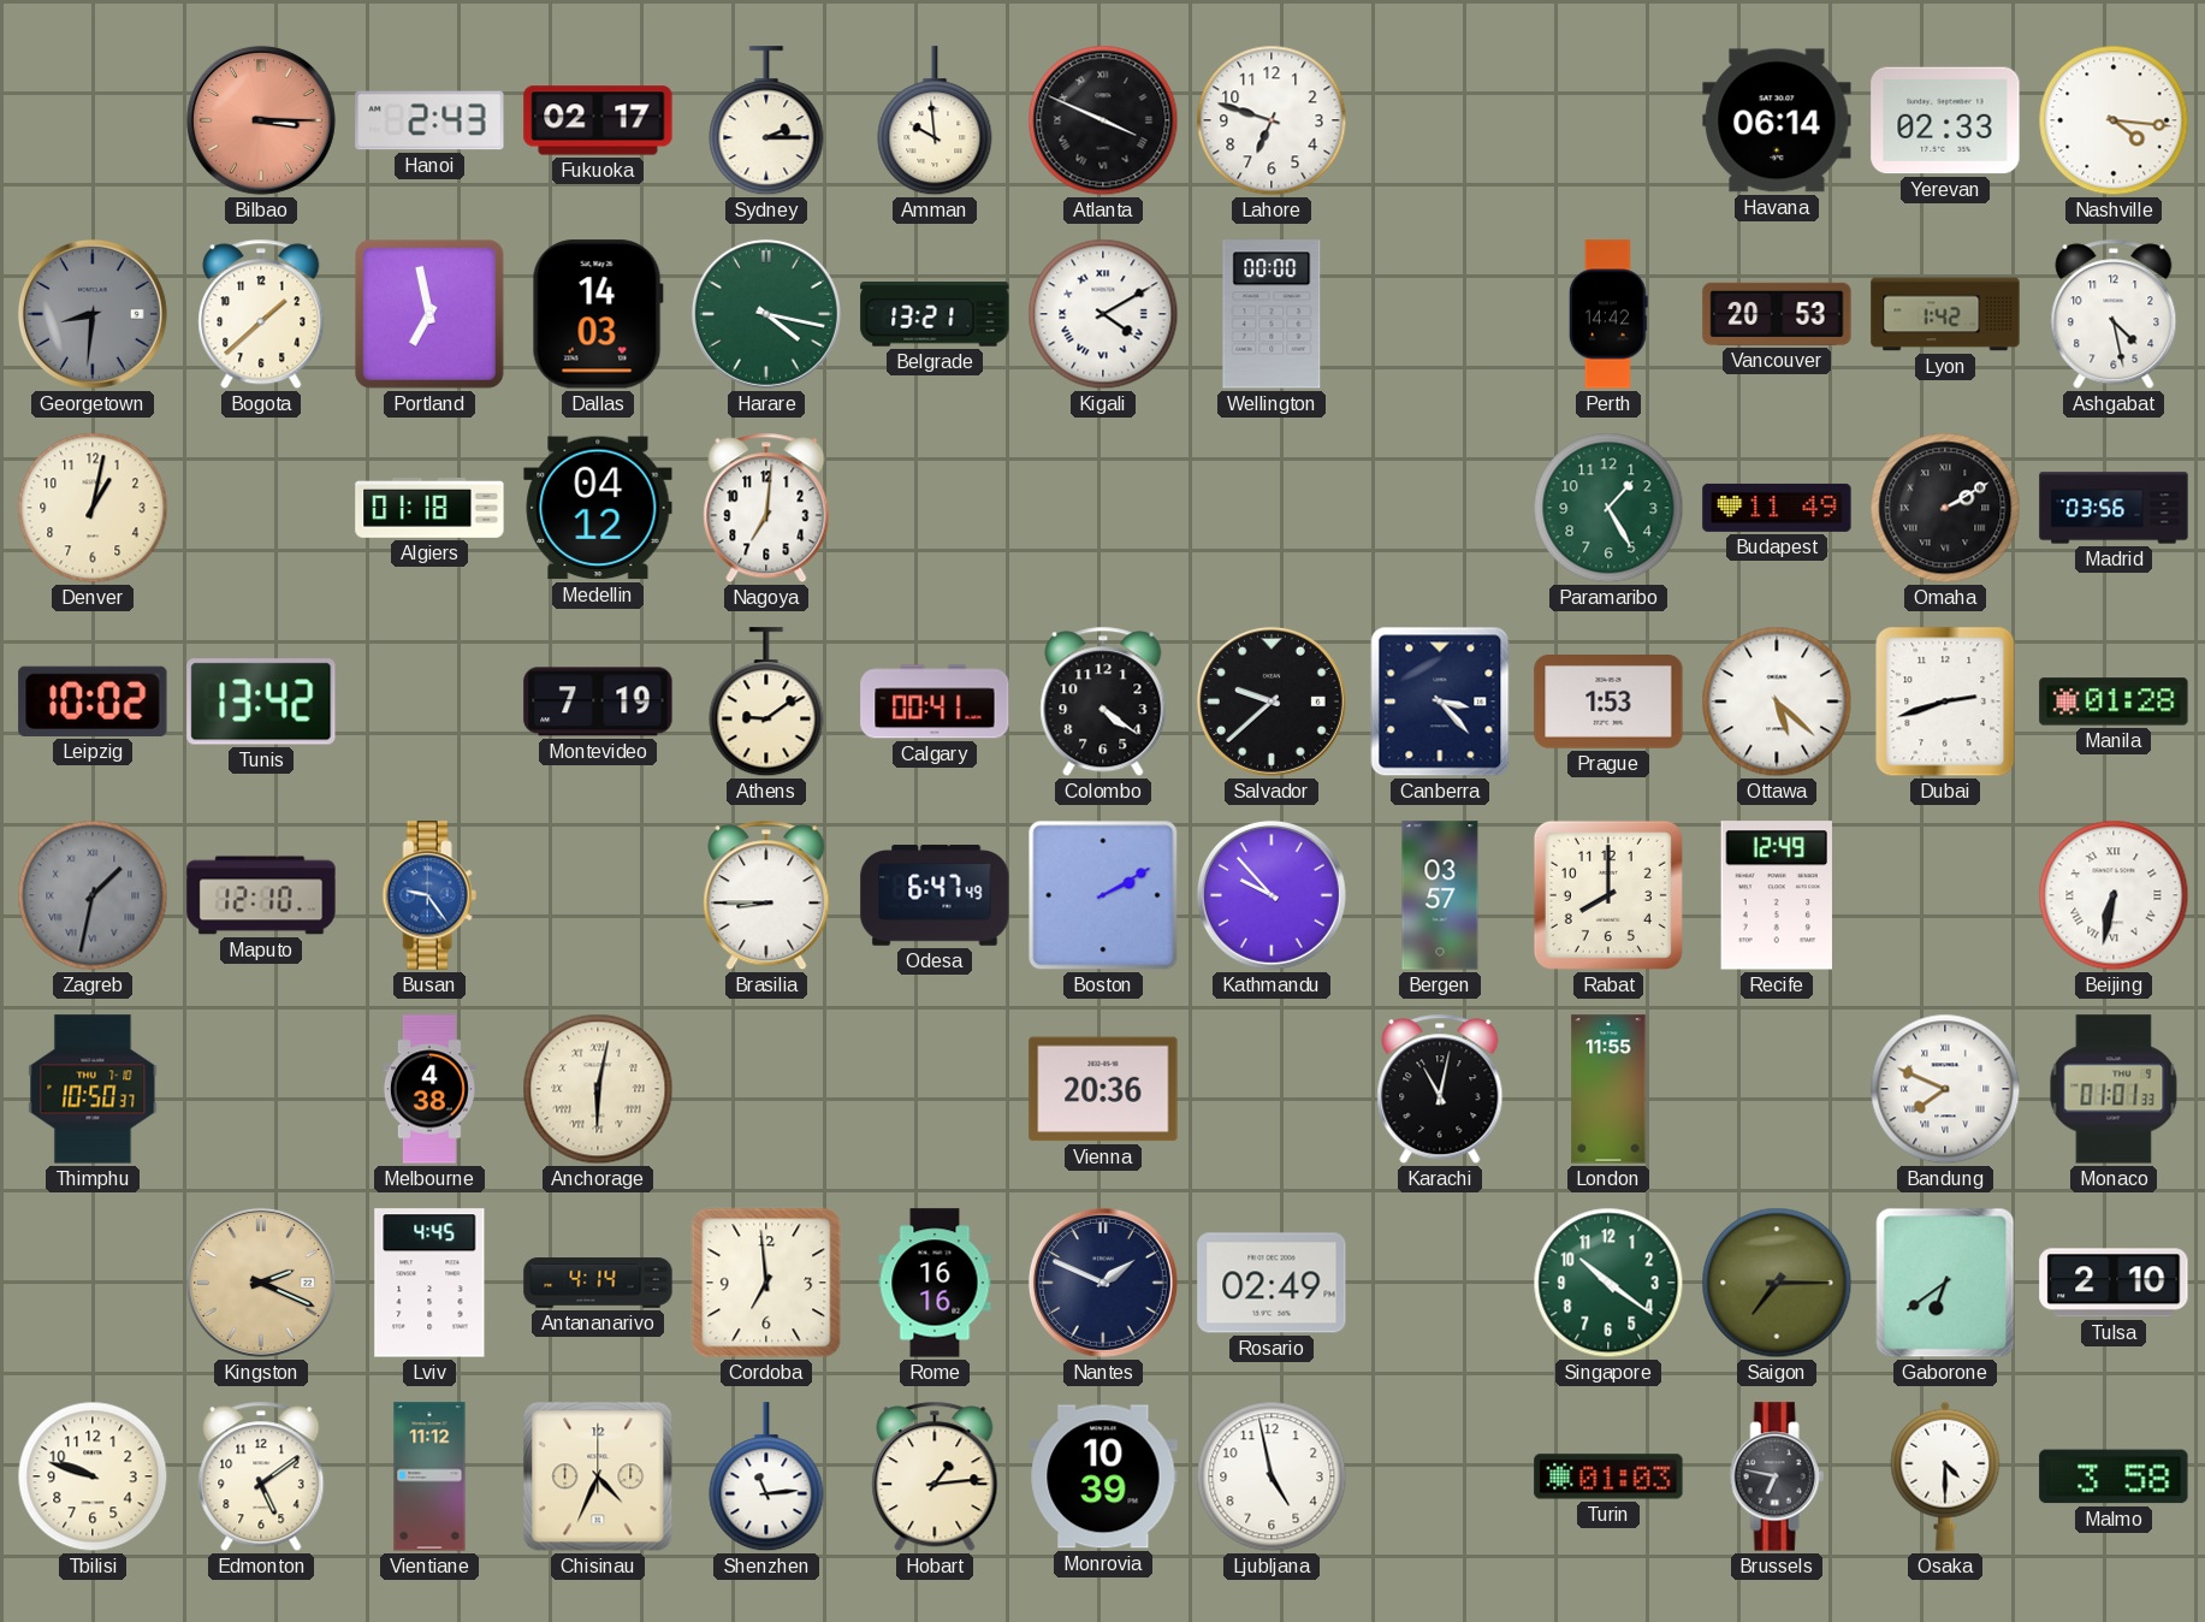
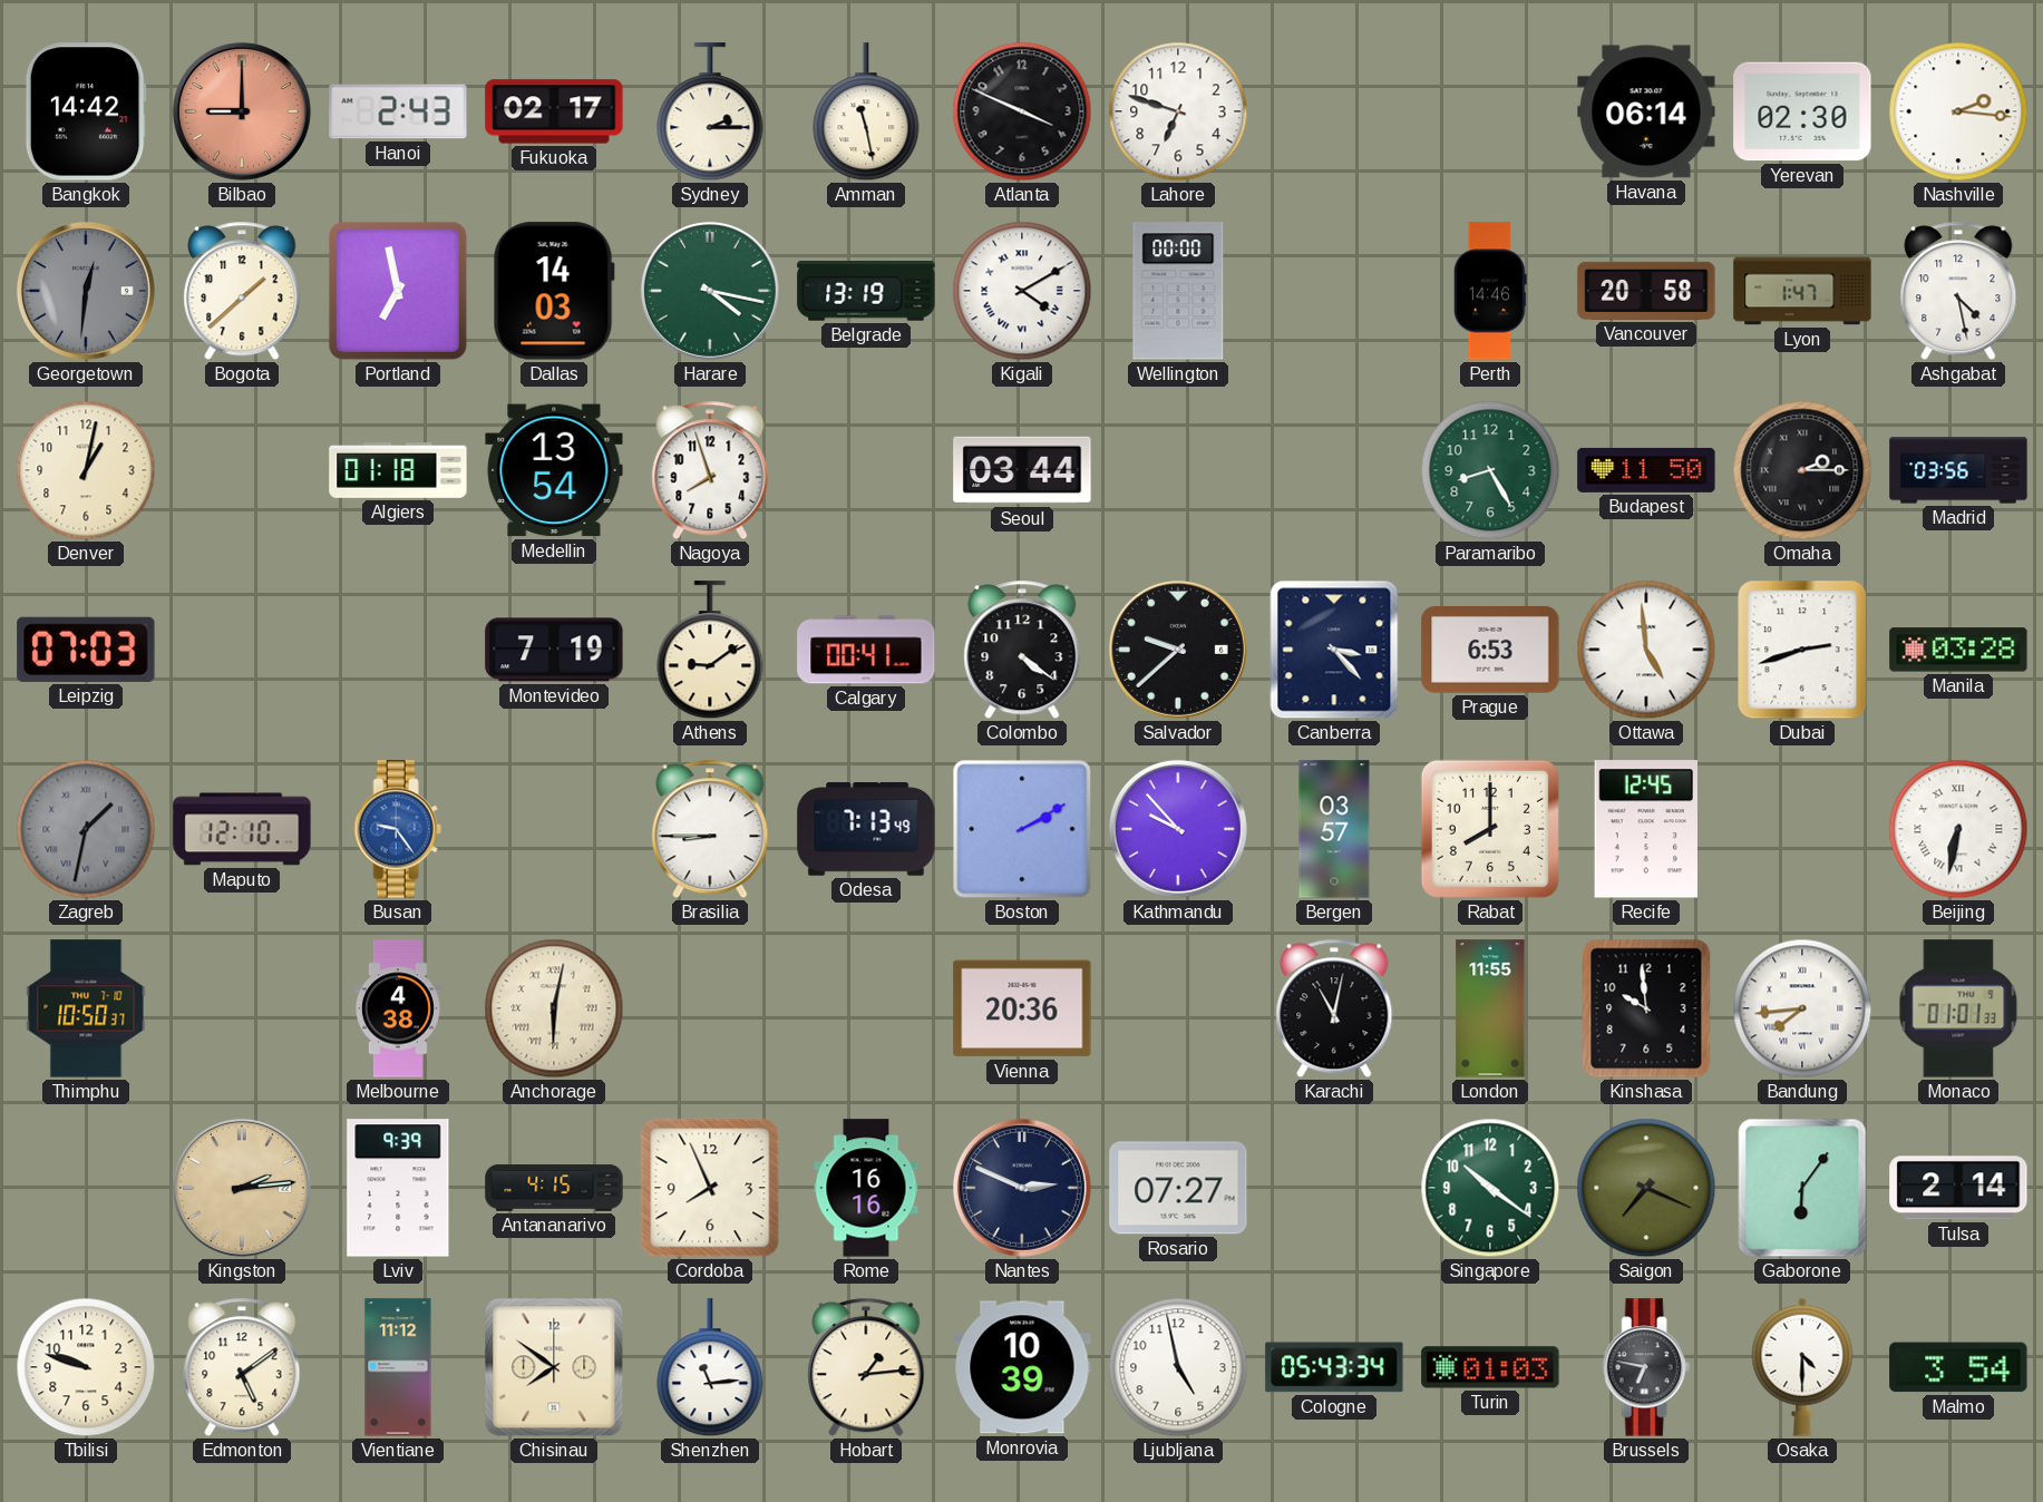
Bangkok: none -> 14:42
Bilbao: 3:15 -> 9:00
Amman: 9:59 -> 11:28
Atlanta numerals: Roman -> Arabic
Yerevan: 02:33 -> 02:30
Nashville: 4:16 -> 2:16
Georgetown: 8:31 -> 12:31
Belgrade: 13:21 -> 13:19
Perth: 14:42 -> 14:46
Vancouver: 20:53 -> 20:58
Lyon: 1:42 -> 1:47
Medellin: 04:12 -> 13:54
Nagoya: 7:01 -> 7:57
Seoul: none -> 03:44
Paramaribo: 1:25 -> 8:25
Budapest: 11:49 -> 11:50
Omaha: 2:10 -> 2:15
Leipzig: 10:02 -> 07:03
Tunis: 13:42 -> none
Prague: 1:53 -> 6:53
Ottawa: 5:22 -> 4:59
Manila: 01:28 -> 03:28
Odesa: 6:47 -> 7:13
Recife: 12:49 -> 12:45
Kinshasa: none -> 9:59
Bandung: 7:49 -> 7:44
Kingston: 2:19 -> 2:14
Lviv: 4:45 -> 9:39
Antananarivo: 4:14 -> 4:15
Cordoba: 6:59 -> 7:56
Nantes: 1:49 -> 2:49
Rosario: 02:49 -> 07:27
Saigon: 7:15 -> 7:19
Gaborone: 6:39 -> 6:06
Tulsa: 2:10 -> 2:14
Chisinau: 4:34 -> 7:51
Cologne: none -> 05:43
Malmo: 3:58 -> 3:54
